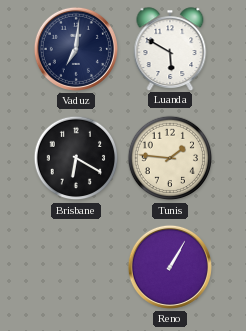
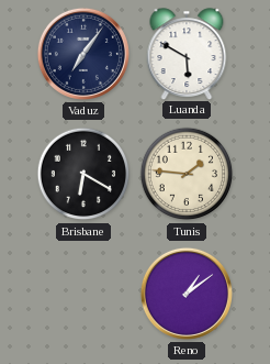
Vaduz: 7:01 -> 7:06
Reno: 1:05 -> 1:09
